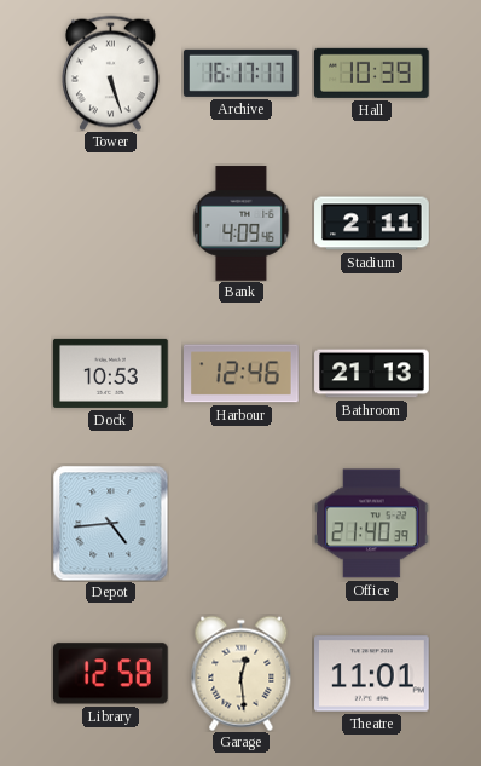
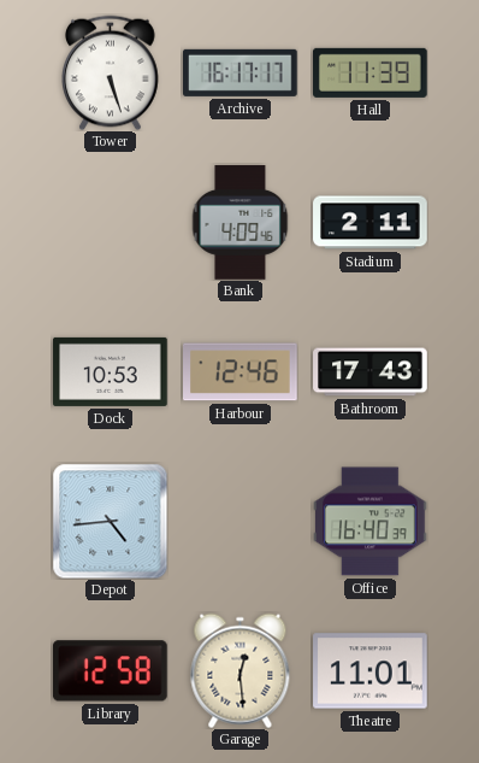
Hall: 10:39 -> 11:39
Bathroom: 21:13 -> 17:43
Office: 21:40 -> 16:40
